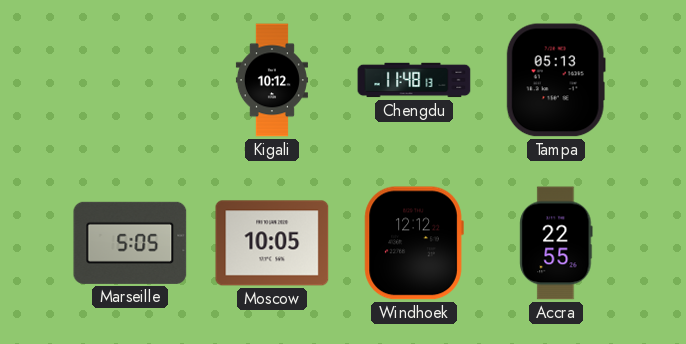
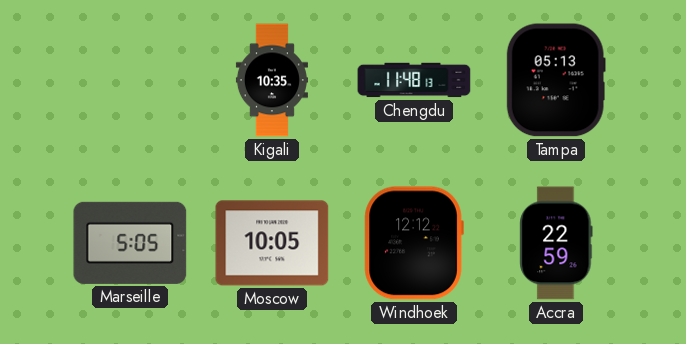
Kigali: 10:12 -> 10:35
Accra: 22:55 -> 22:59
